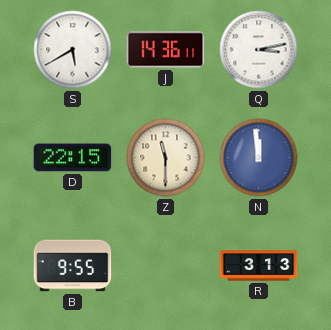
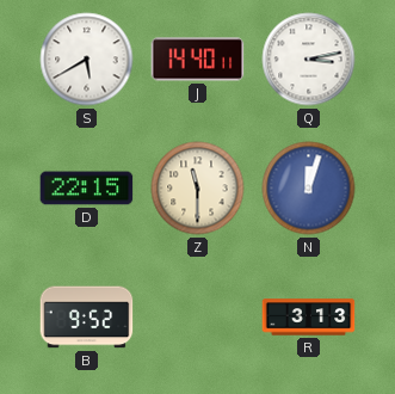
J: 14:36 -> 14:40
N: 11:59 -> 12:03
B: 9:55 -> 9:52
